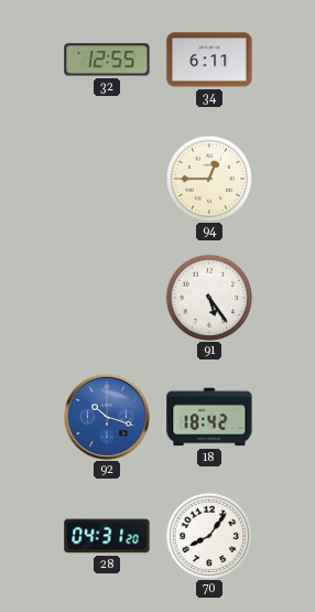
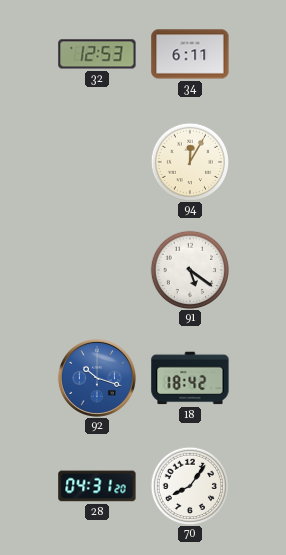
32: 12:55 -> 12:53
94: 12:45 -> 12:05
91: 5:24 -> 5:21
